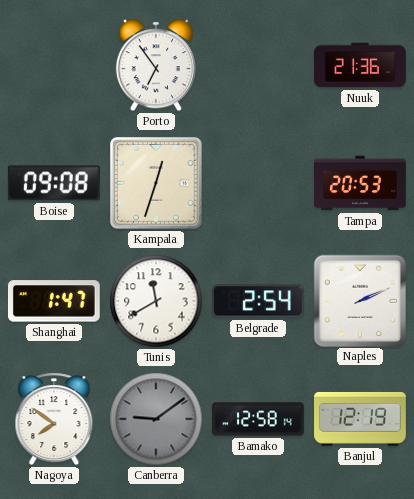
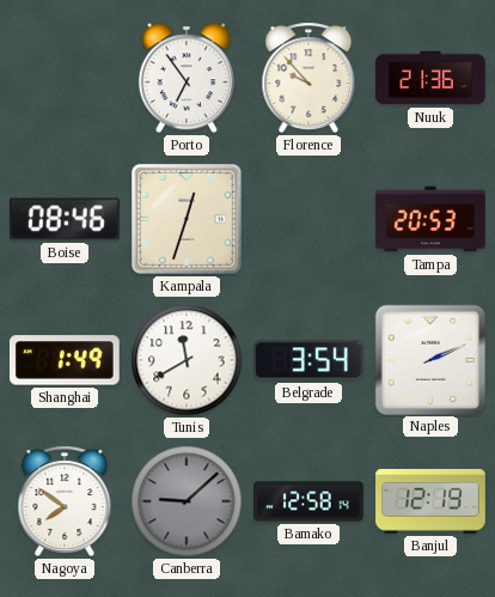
Florence: none -> 9:53
Boise: 09:08 -> 08:46
Shanghai: 1:47 -> 1:49
Belgrade: 2:54 -> 3:54
Canberra: 9:09 -> 9:08
